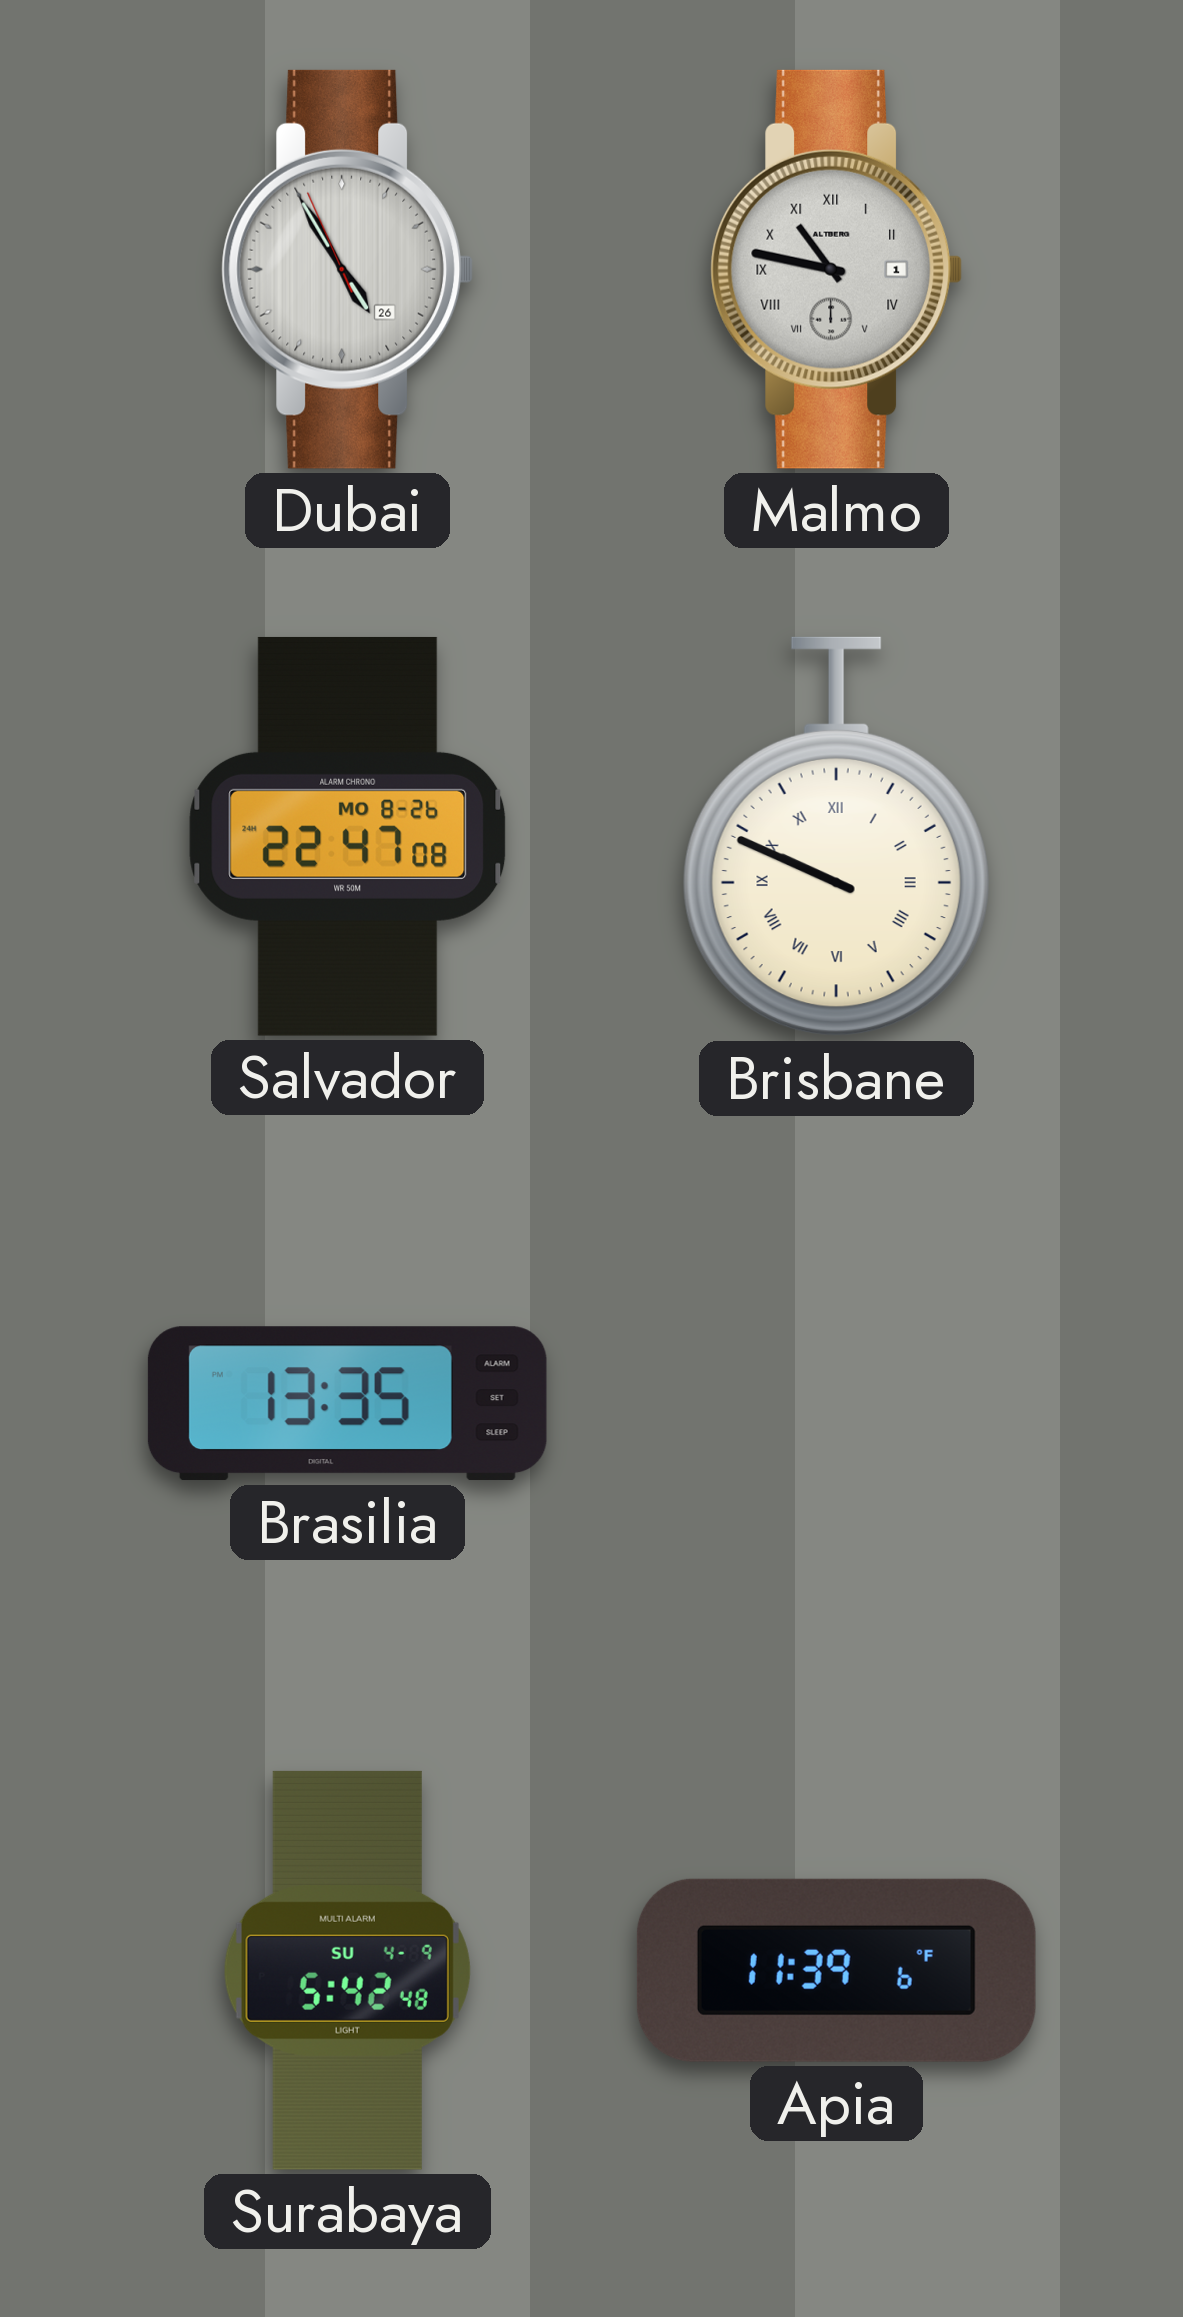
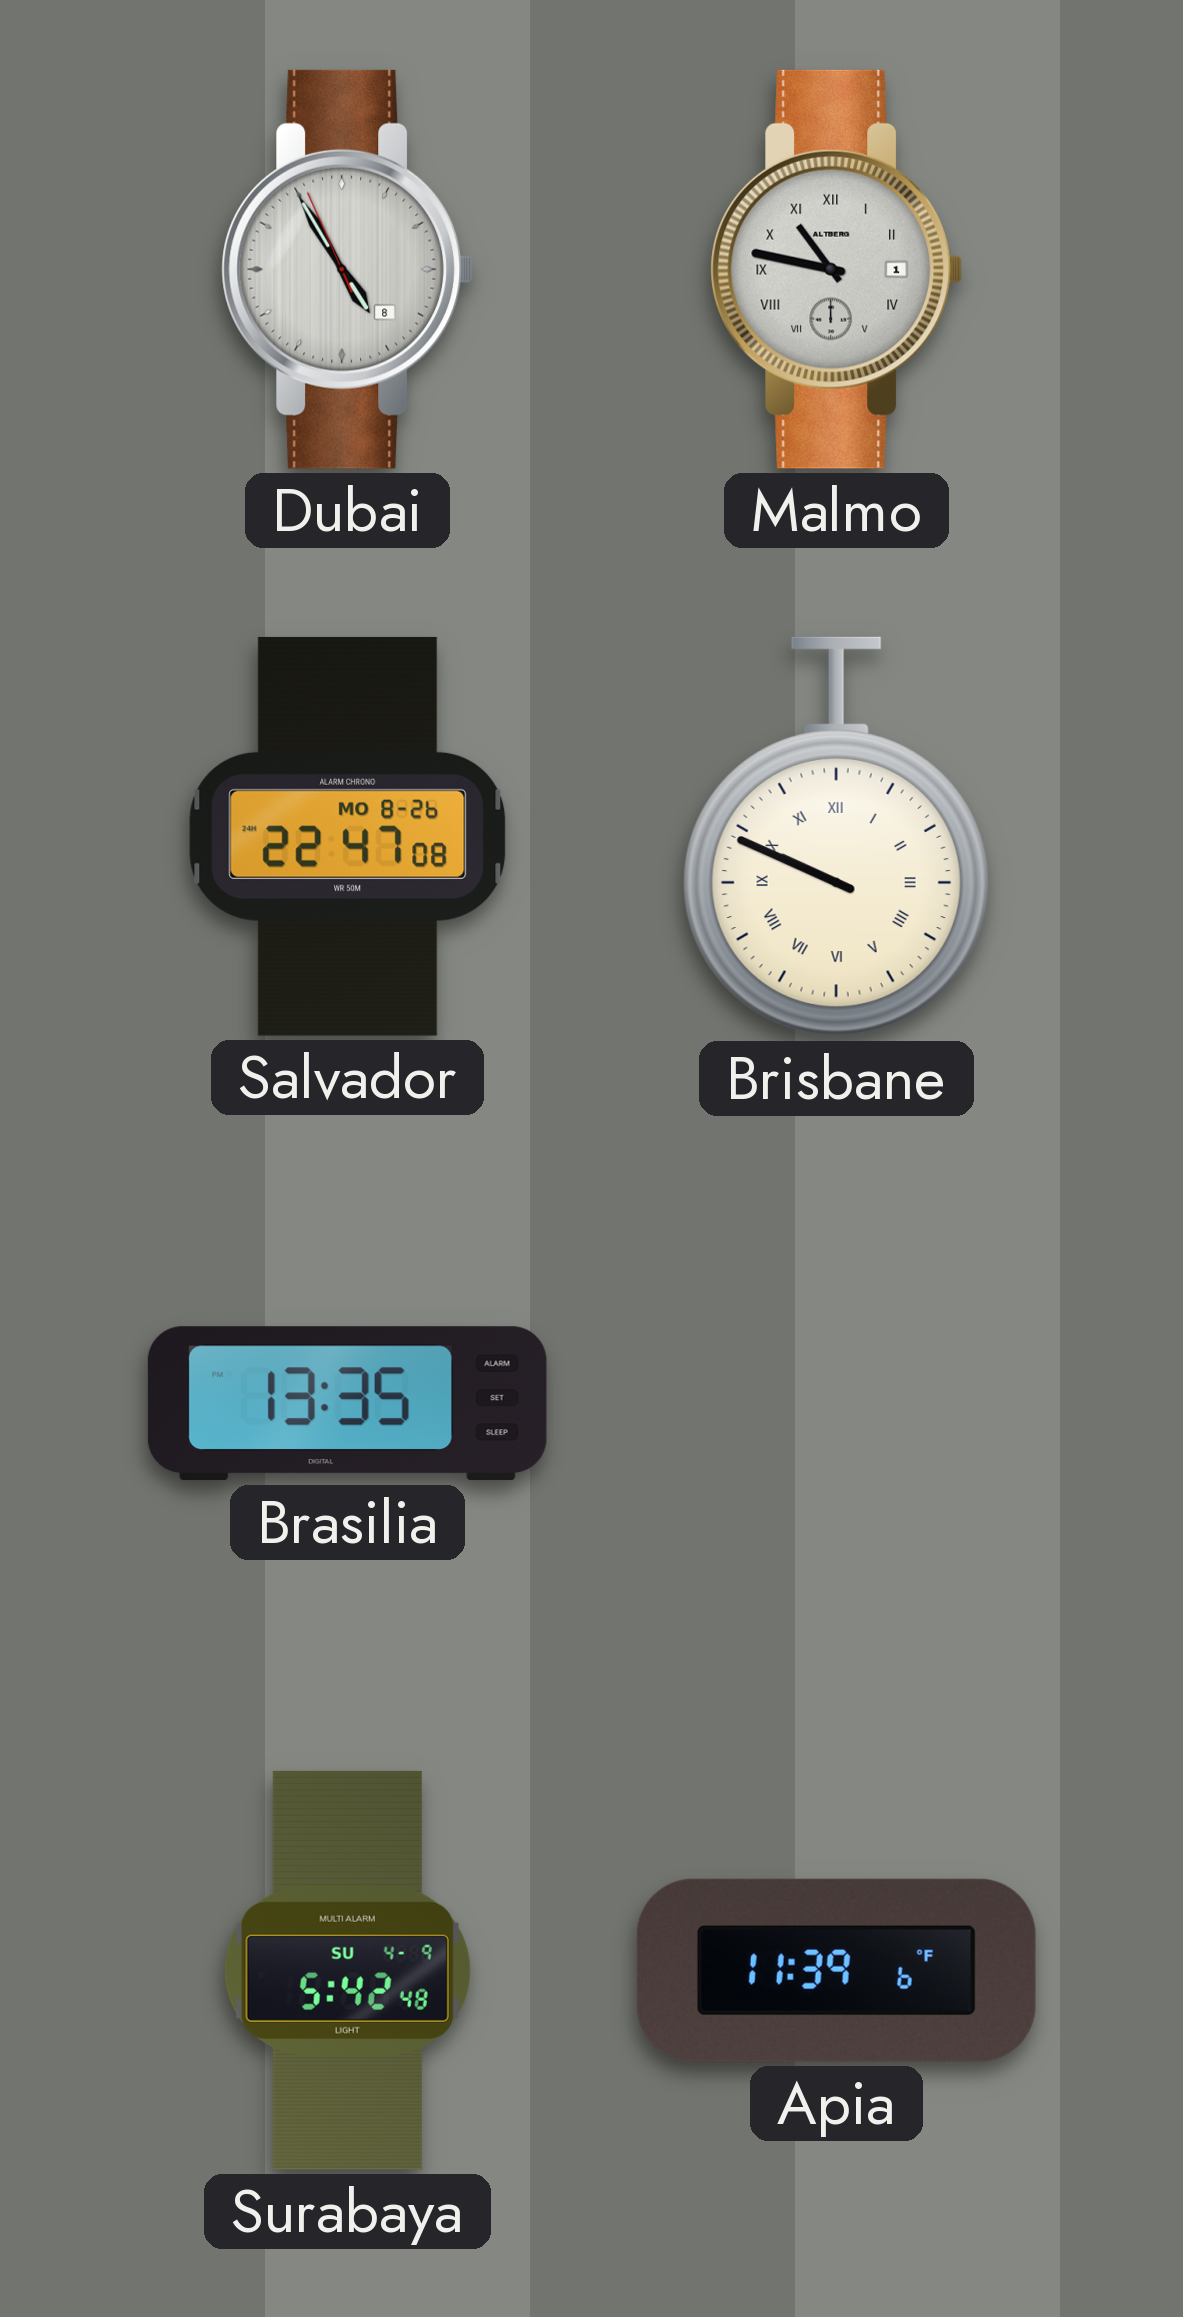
Dubai date: 26 -> 8
